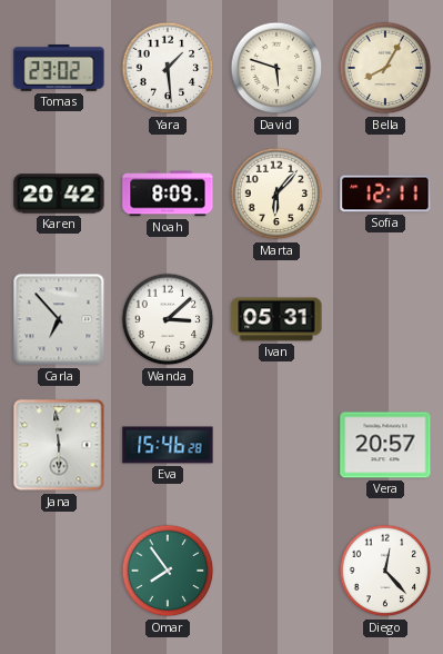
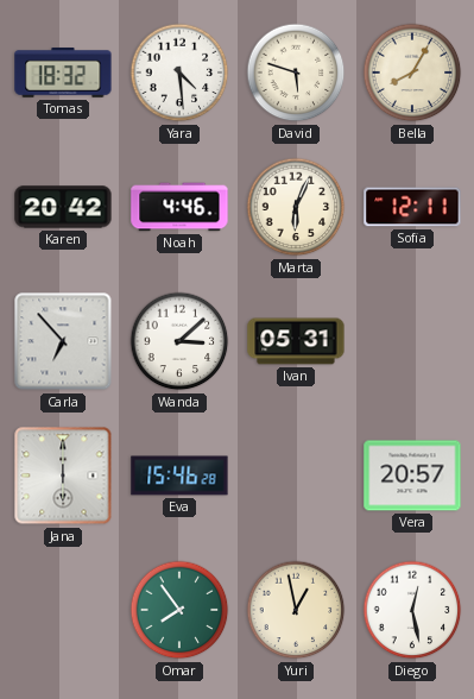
Tomas: 23:02 -> 18:32
Yara: 1:29 -> 4:29
Noah: 8:09 -> 4:46
Marta: 6:07 -> 6:04
Jana: 5:59 -> 6:00
Yuri: none -> 12:58
Diego: 12:23 -> 12:28
